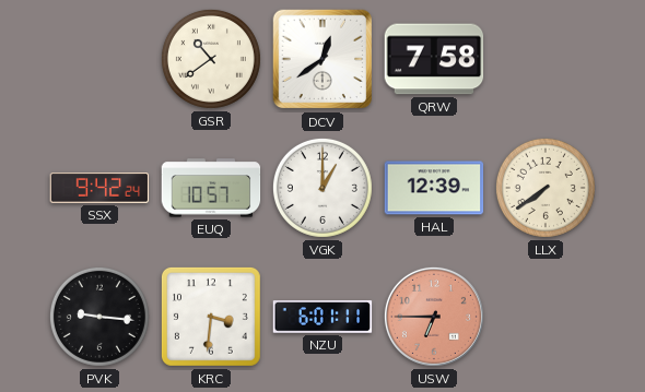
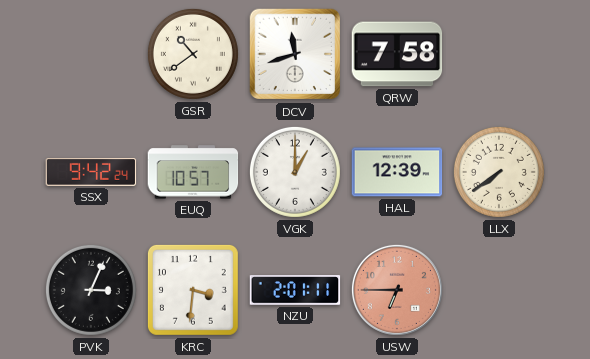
DCV: 12:39 -> 11:42
PVK: 9:16 -> 3:04
NZU: 6:01 -> 2:01
